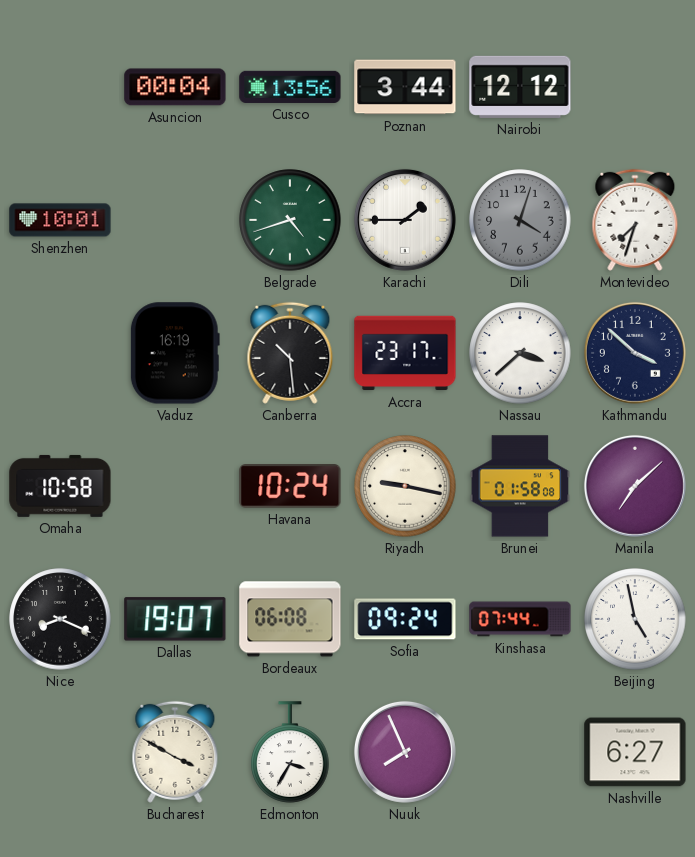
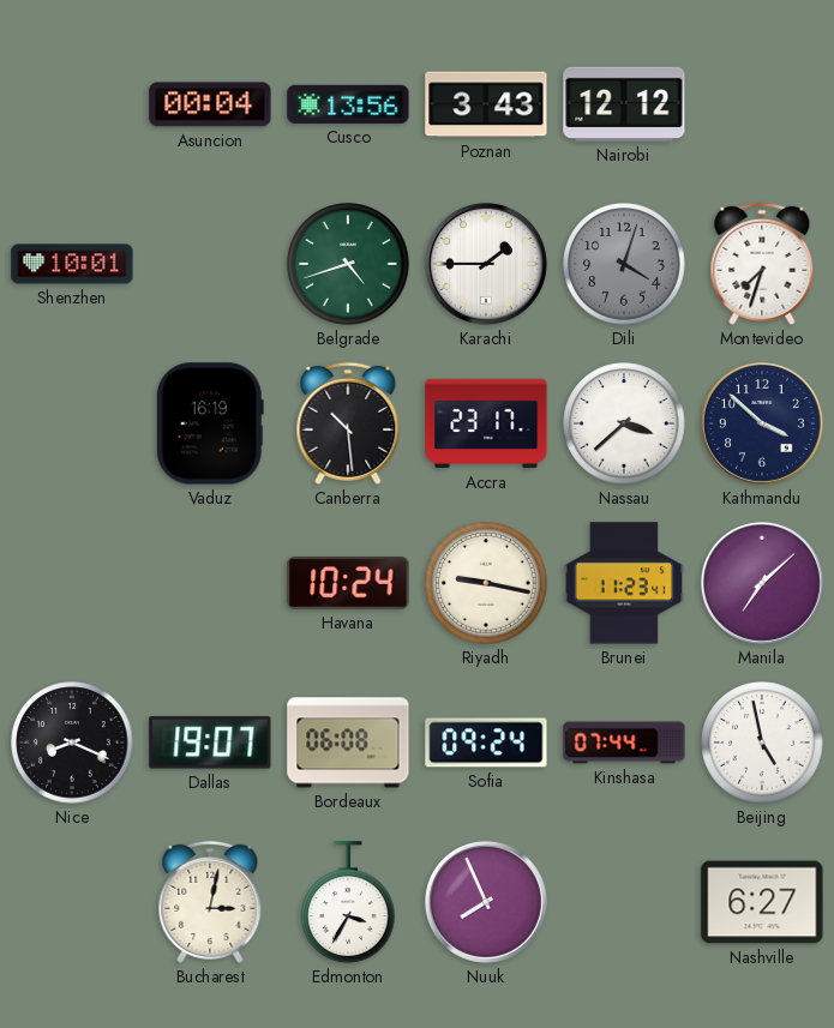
Poznan: 3:44 -> 3:43
Omaha: 10:58 -> none
Brunei: 01:58 -> 11:23
Bucharest: 3:50 -> 3:02
